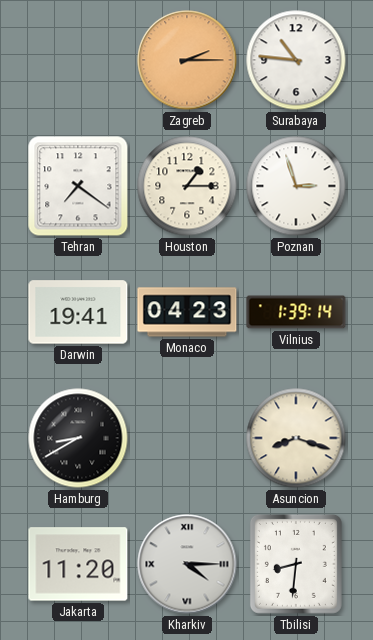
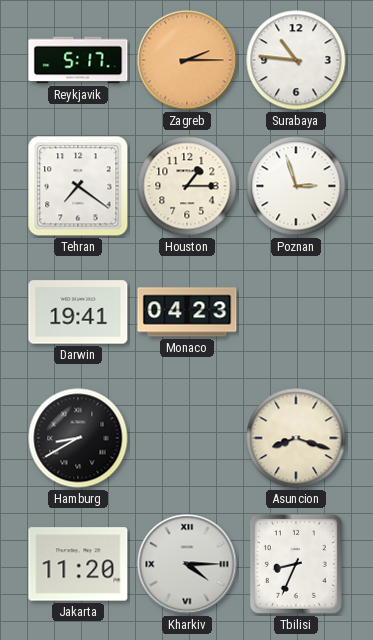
Reykjavik: none -> 5:17
Vilnius: 1:39 -> none
Tbilisi: 8:31 -> 8:34
